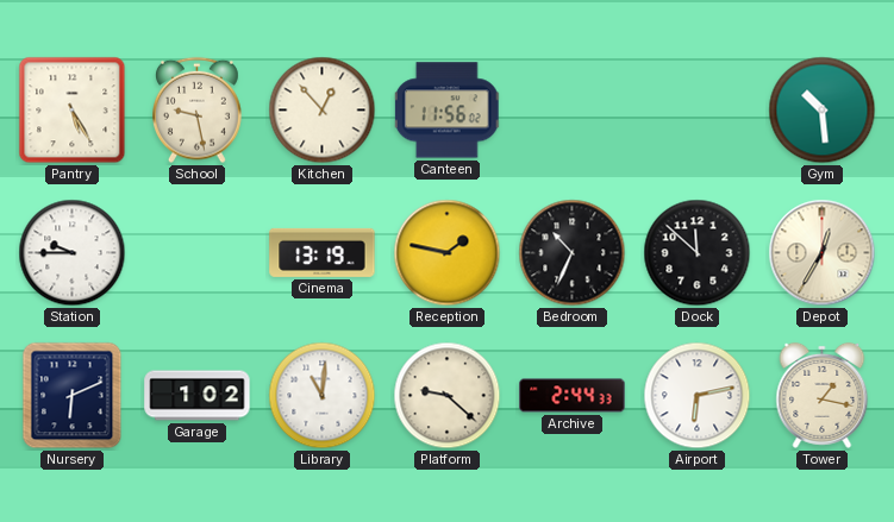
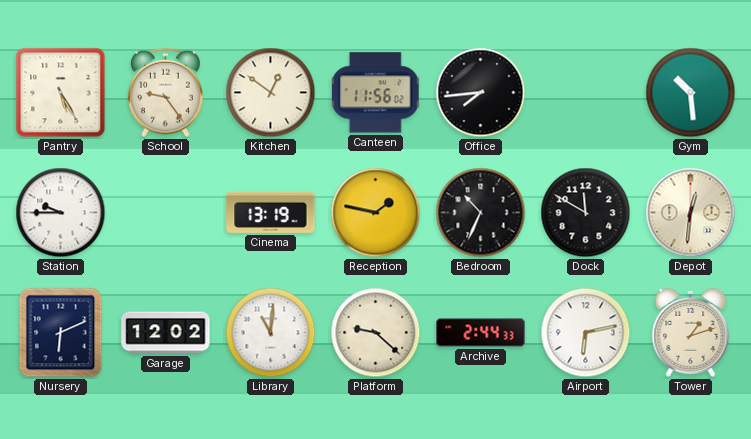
School: 9:28 -> 9:24
Kitchen: 12:53 -> 12:51
Office: none -> 7:44
Dock: 11:52 -> 11:50
Depot: 12:35 -> 12:31
Garage: 1:02 -> 12:02
Tower: 1:17 -> 1:12
